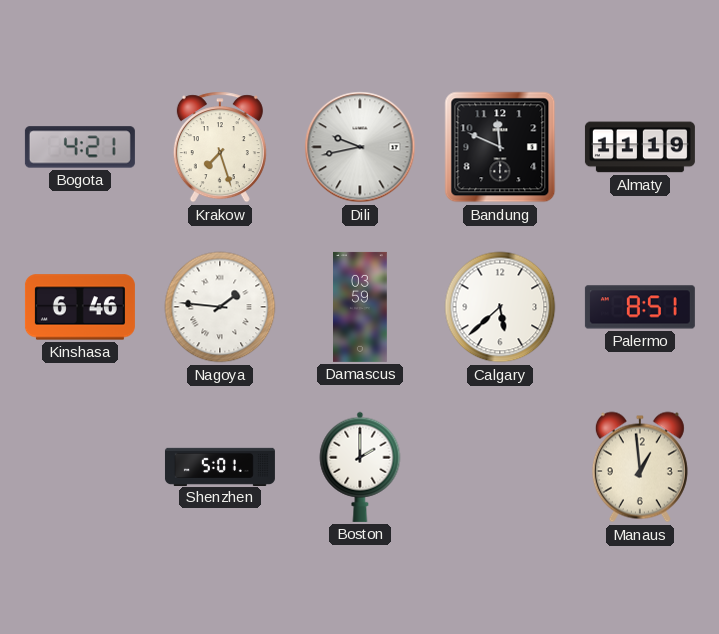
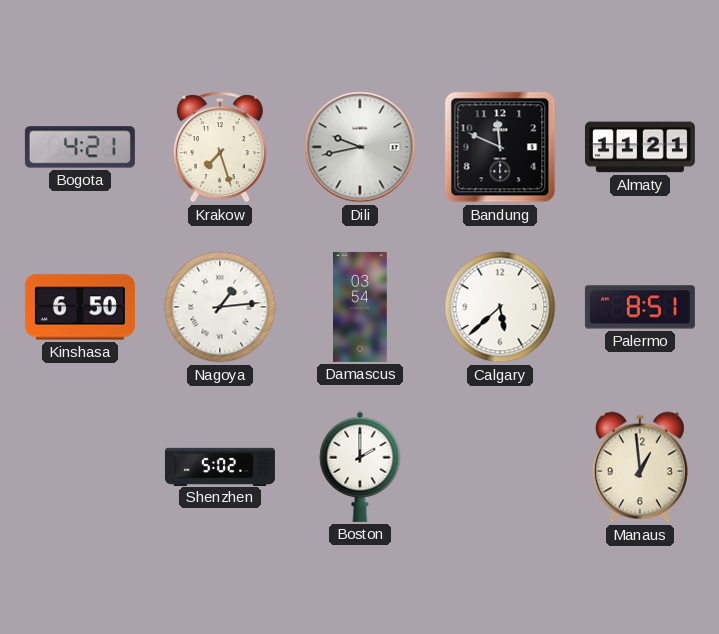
Almaty: 11:19 -> 11:21
Kinshasa: 6:46 -> 6:50
Nagoya: 1:46 -> 1:14
Damascus: 03:59 -> 03:54
Shenzhen: 5:01 -> 5:02
